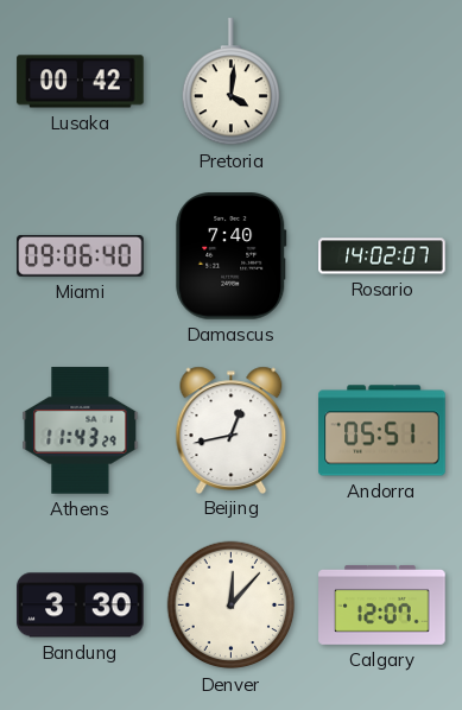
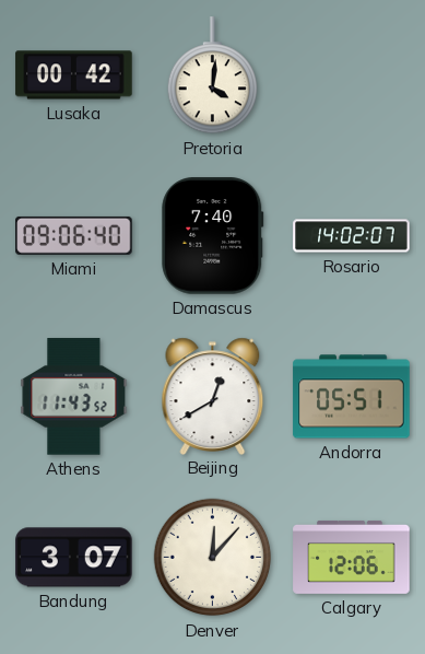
Athens: 11:43:29 -> 11:43:52
Beijing: 12:43 -> 12:40
Bandung: 3:30 -> 3:07
Calgary: 12:07 -> 12:06
